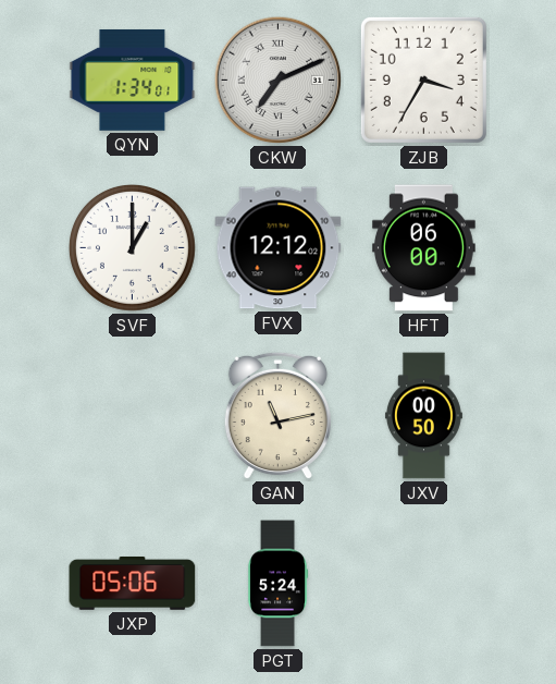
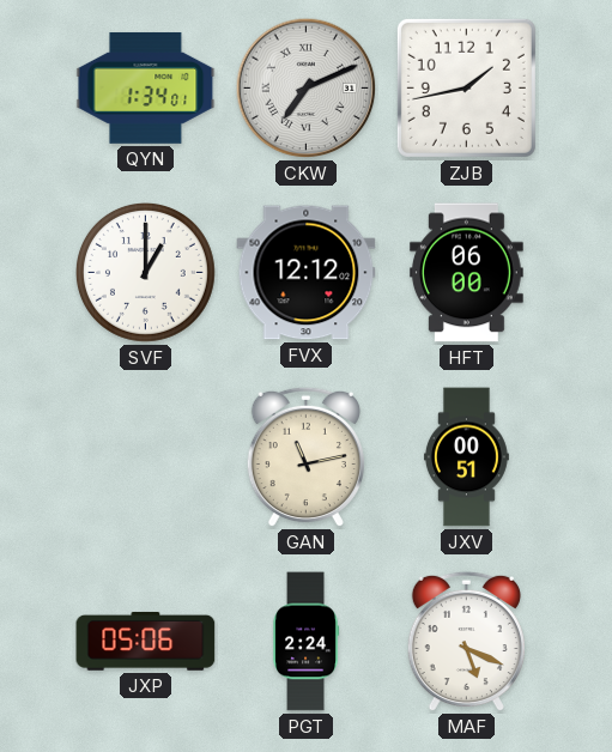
ZJB: 3:35 -> 1:43
JXV: 00:50 -> 00:51
PGT: 5:24 -> 2:24
MAF: none -> 5:19
